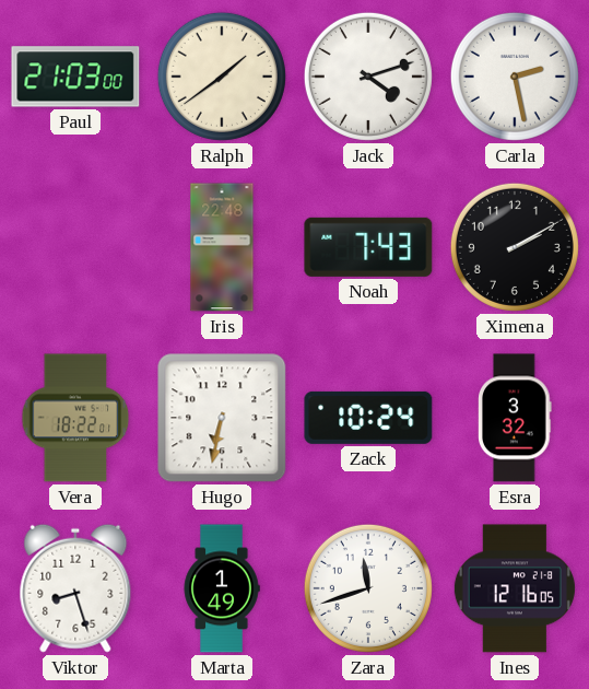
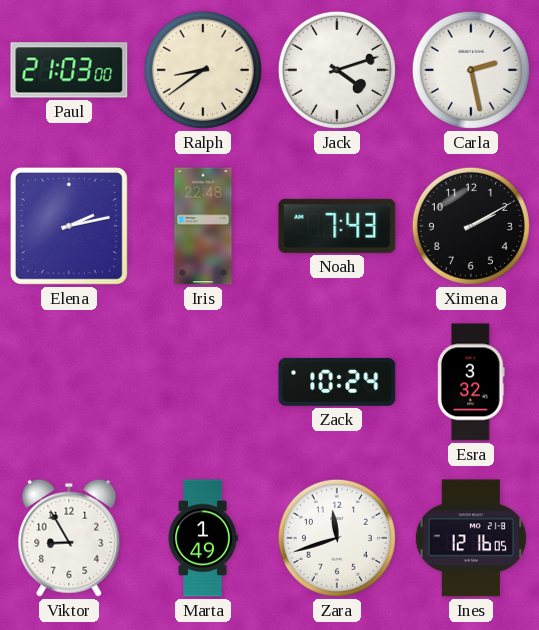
Ralph: 1:39 -> 8:39
Elena: none -> 2:13
Vera: 18:22 -> none
Hugo: 6:32 -> none
Viktor: 8:27 -> 8:55
